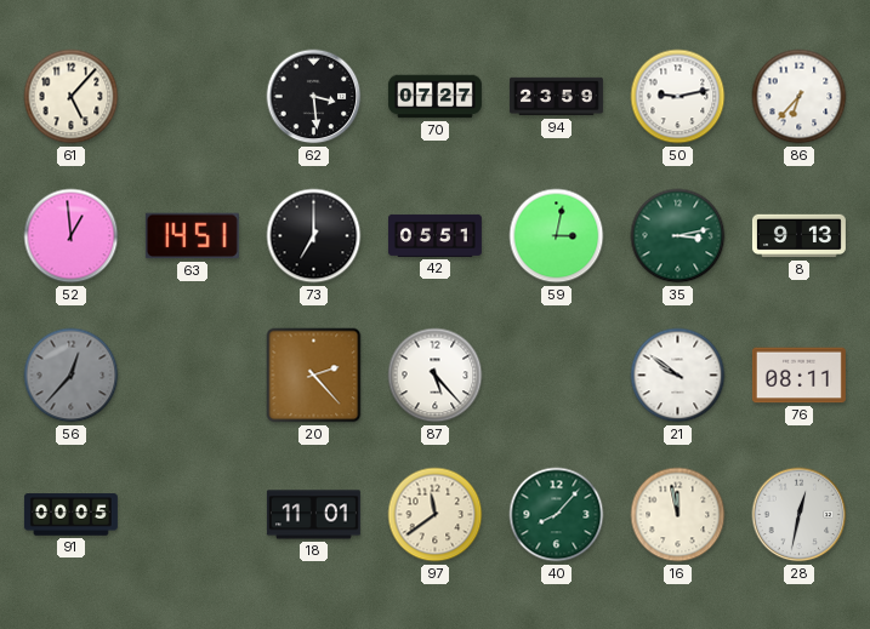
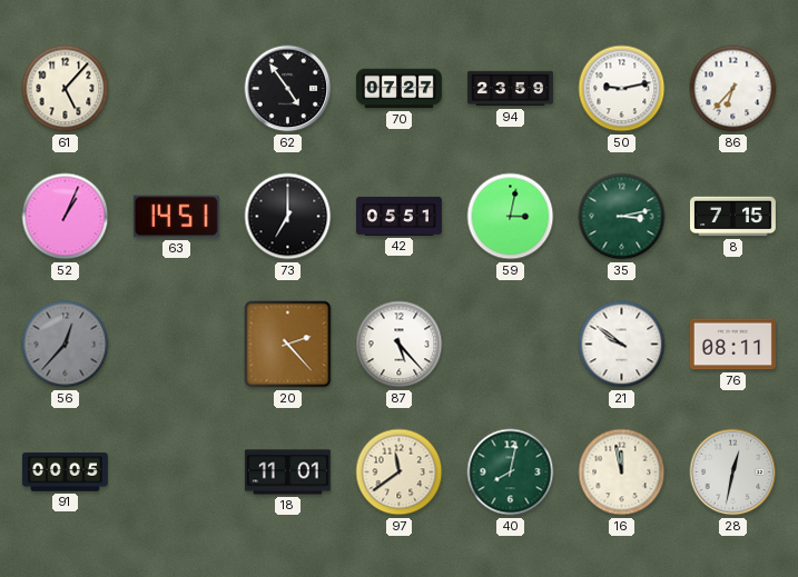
62: 3:29 -> 4:54
52: 12:59 -> 1:04
8: 9:13 -> 7:15
40: 8:07 -> 8:02
